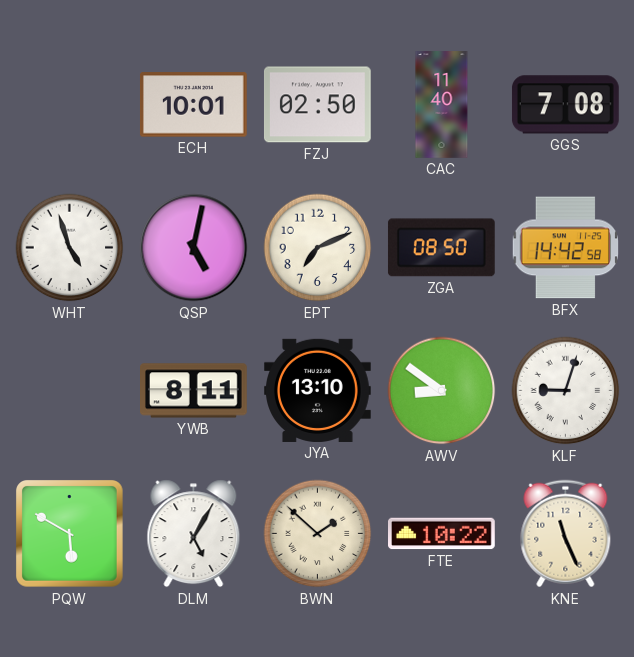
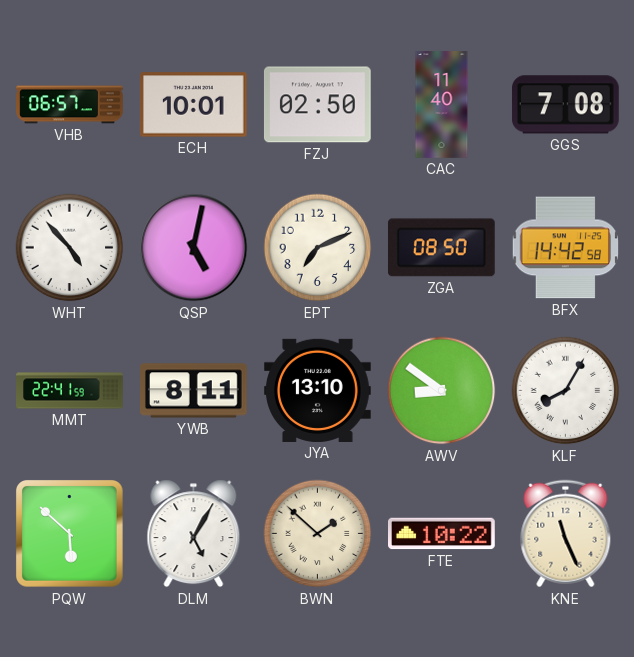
VHB: none -> 06:57
WHT: 4:57 -> 4:53
MMT: none -> 22:41
KLF: 9:03 -> 8:05
PQW: 5:50 -> 5:52
